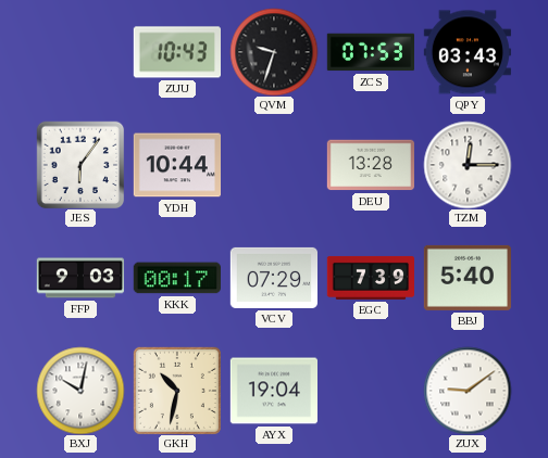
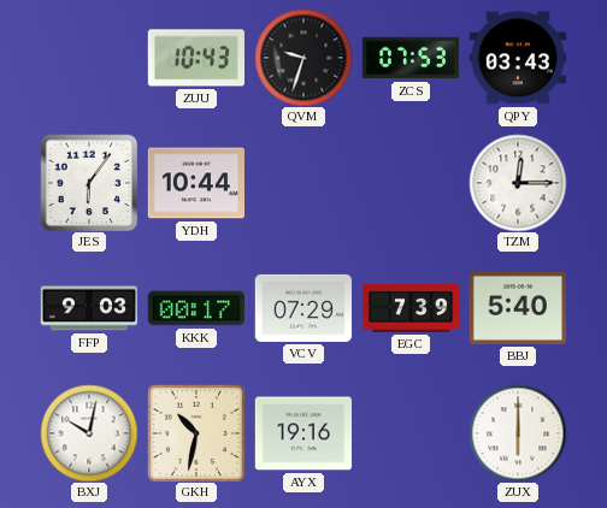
DEU: 13:28 -> none
AYX: 19:04 -> 19:16
ZUX: 9:09 -> 6:00
